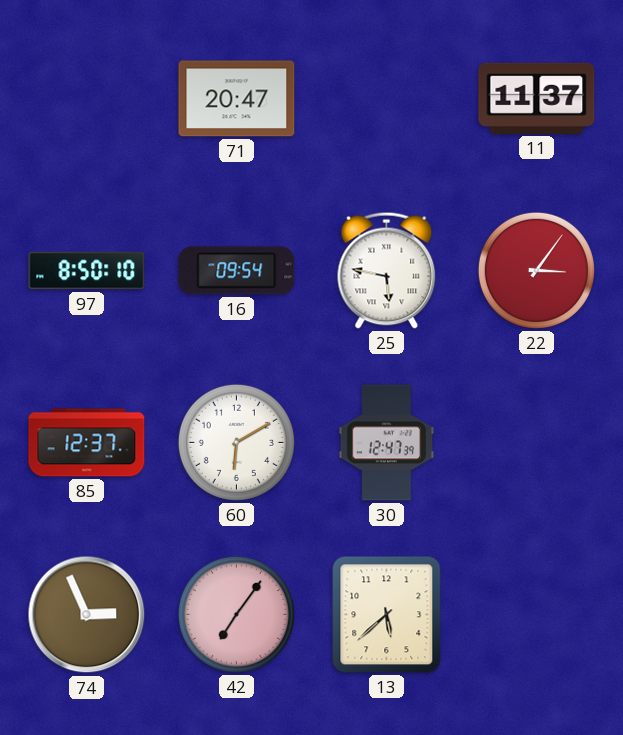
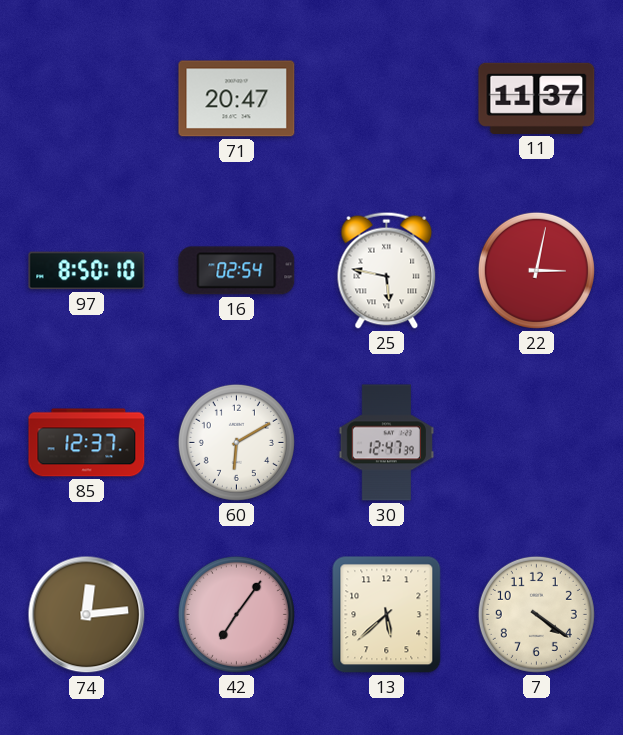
16: 09:54 -> 02:54
22: 3:06 -> 3:02
74: 2:56 -> 12:14
7: none -> 4:21
